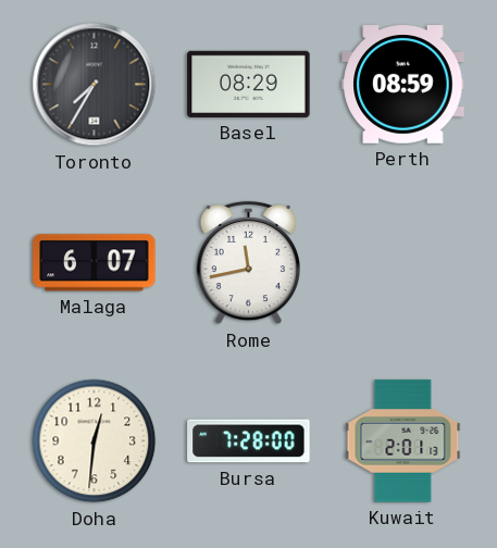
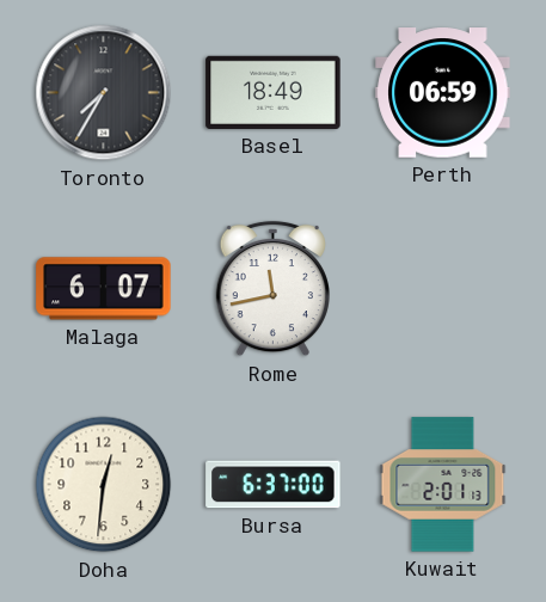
Basel: 08:29 -> 18:49
Perth: 08:59 -> 06:59
Bursa: 7:28 -> 6:37
